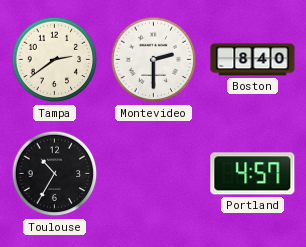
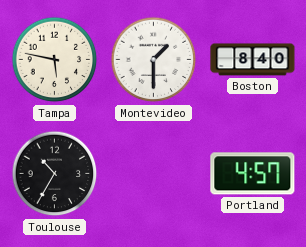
Tampa: 2:39 -> 5:47
Montevideo: 2:30 -> 1:30
